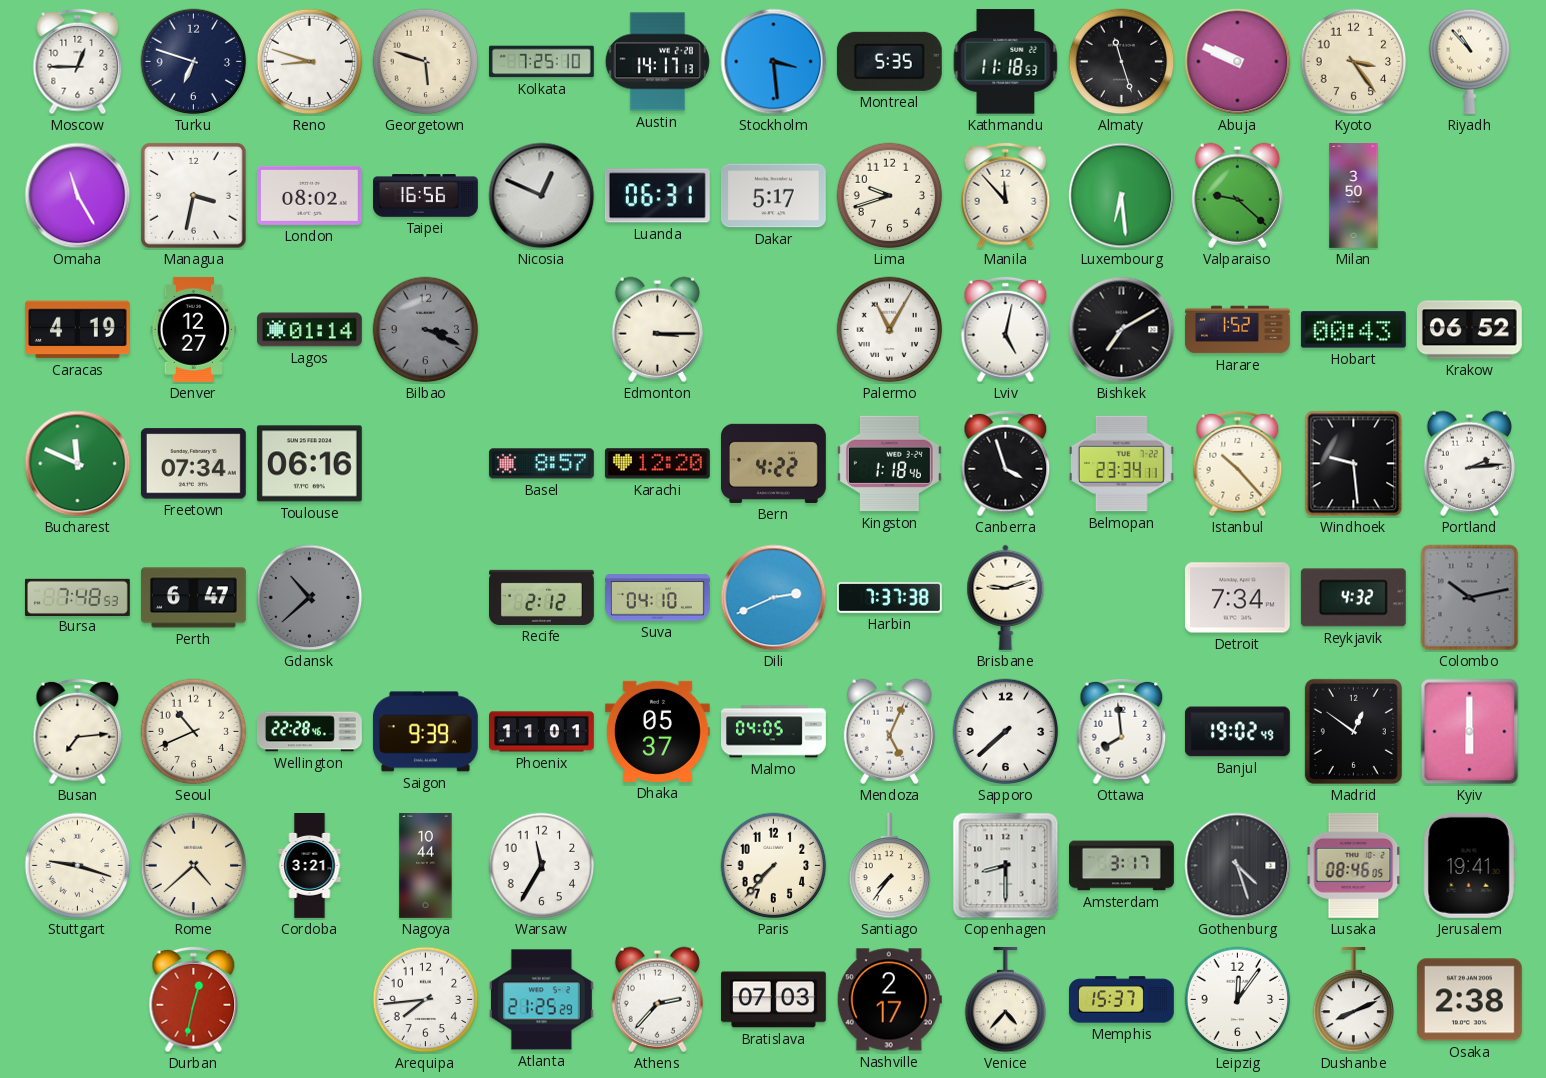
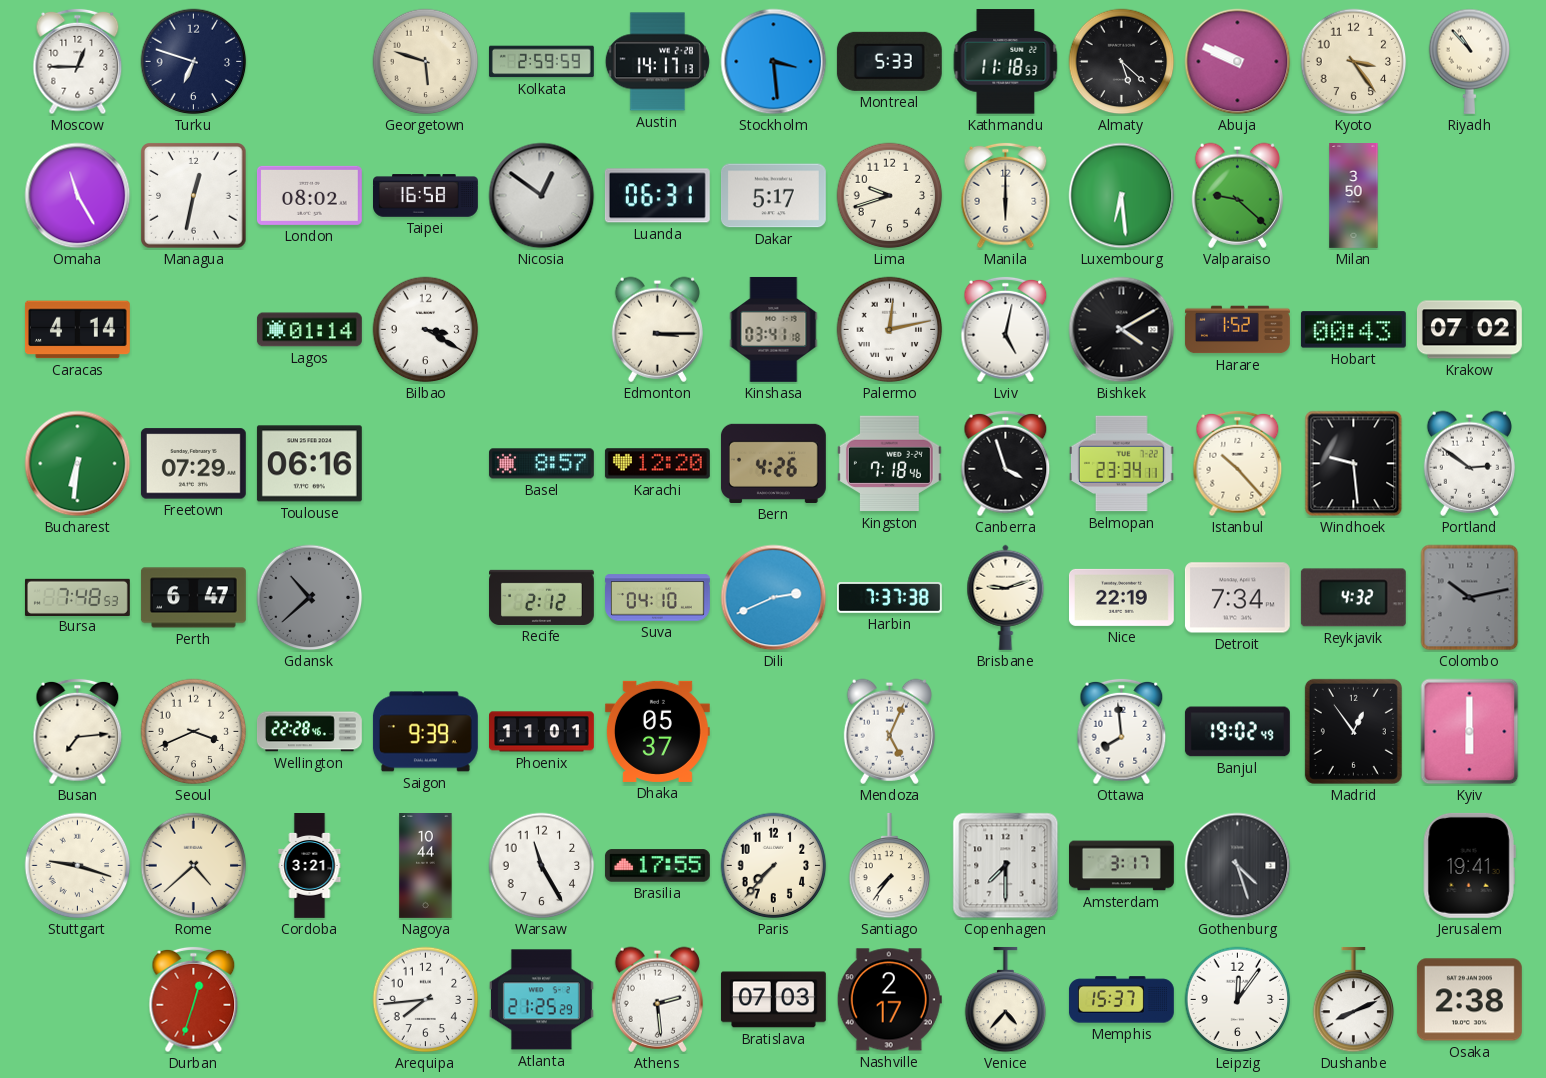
Reno: 8:48 -> none
Kolkata: 7:25 -> 2:59
Montreal: 5:35 -> 5:33
Almaty: 11:27 -> 5:22
Managua: 3:32 -> 12:32
Taipei: 16:56 -> 16:58
Nicosia: 12:49 -> 12:51
Manila: 11:53 -> 6:00
Caracas: 4:19 -> 4:14
Denver: 12:27 -> none
Bilbao: 3:19 -> 3:20
Bilbao dial: grey -> white
Kinshasa: none -> 03:41
Palermo: 11:05 -> 12:13
Bishkek: 7:10 -> 4:10
Krakow: 06:52 -> 07:02
Bucharest: 11:49 -> 6:31
Freetown: 07:34 -> 07:29
Bern: 4:22 -> 4:26
Kingston: 1:18 -> 7:18
Portland: 2:14 -> 2:51
Nice: none -> 22:19
Seoul: 10:41 -> 3:41
Malmo: 04:05 -> none
Sapporo: 7:38 -> none
Madrid: 12:51 -> 12:54
Warsaw: 11:35 -> 11:25
Brasilia: none -> 17:55
Copenhagen: 8:30 -> 7:30
Lusaka: 08:46 -> none
Durban: 12:32 -> 12:33
Athens: 2:37 -> 2:29
